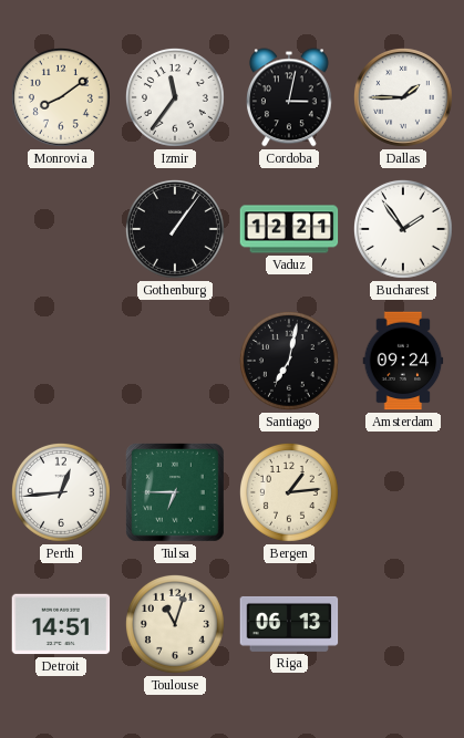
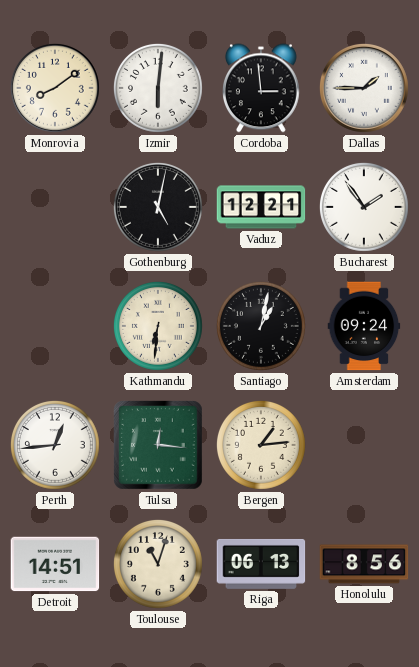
Izmir: 11:36 -> 6:01
Cordoba: 3:02 -> 2:59
Gothenburg: 1:06 -> 5:02
Kathmandu: none -> 6:31
Santiago: 7:02 -> 1:02
Tulsa: 6:45 -> 12:16
Honolulu: none -> 8:56
